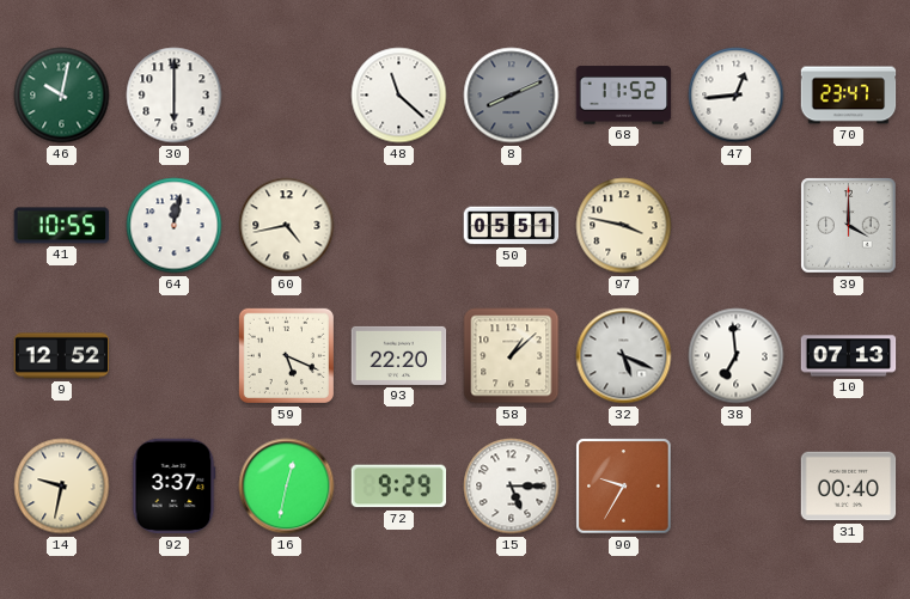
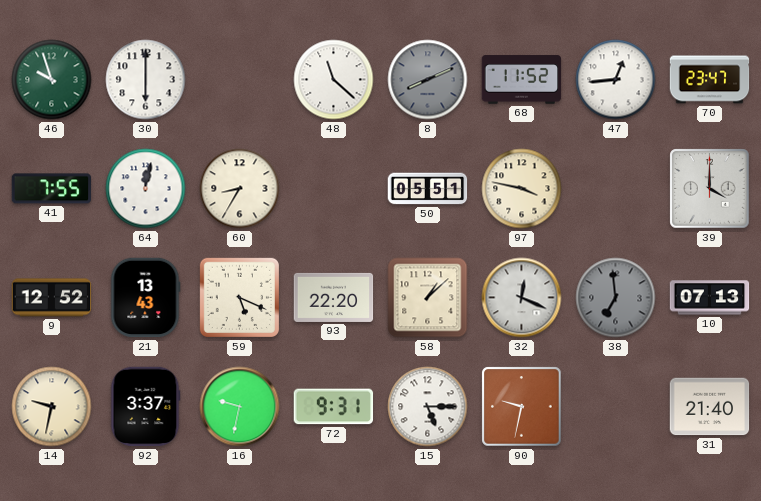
46: 10:02 -> 9:57
41: 10:55 -> 7:55
60: 4:43 -> 8:35
21: none -> 13:43
32: 5:19 -> 12:19
38 dial: white -> grey
16: 12:32 -> 9:32
72: 9:29 -> 9:31
90: 9:35 -> 9:32
31: 00:40 -> 21:40
